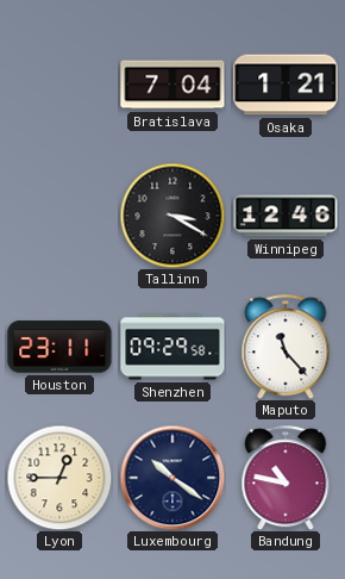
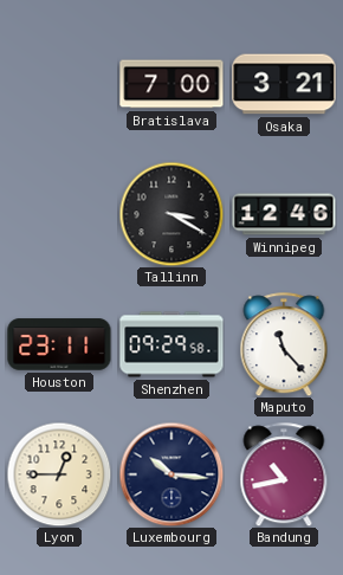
Bratislava: 7:04 -> 7:00
Osaka: 1:21 -> 3:21
Luxembourg: 10:21 -> 10:16
Bandung: 10:47 -> 10:43
